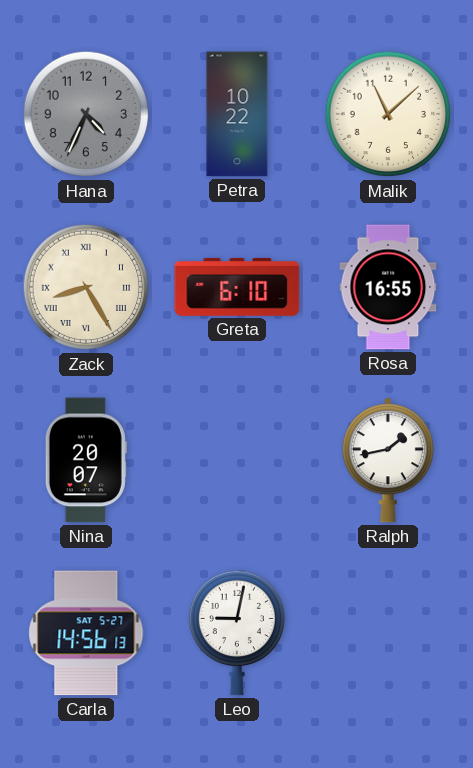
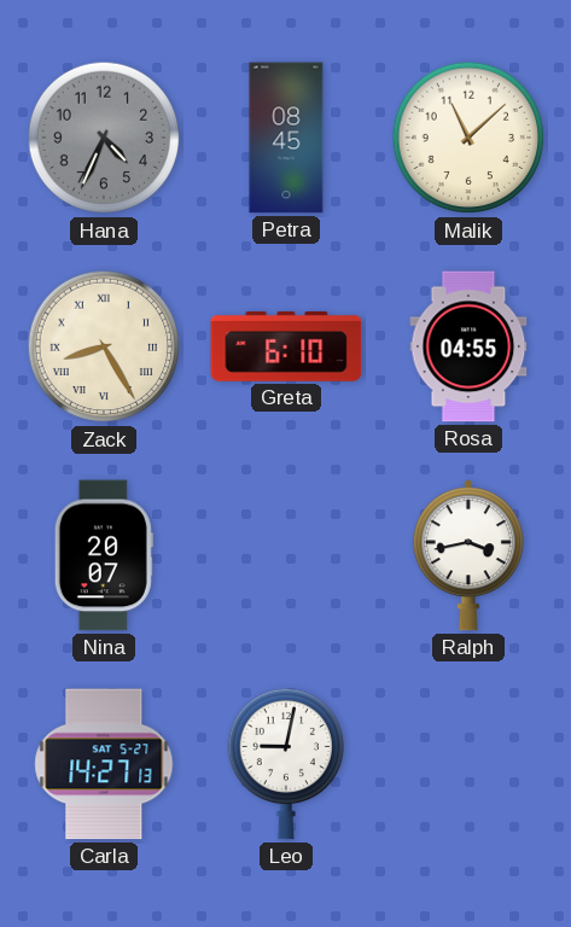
Petra: 10:22 -> 08:45
Rosa: 16:55 -> 04:55
Ralph: 1:43 -> 3:43
Carla: 14:56 -> 14:27
